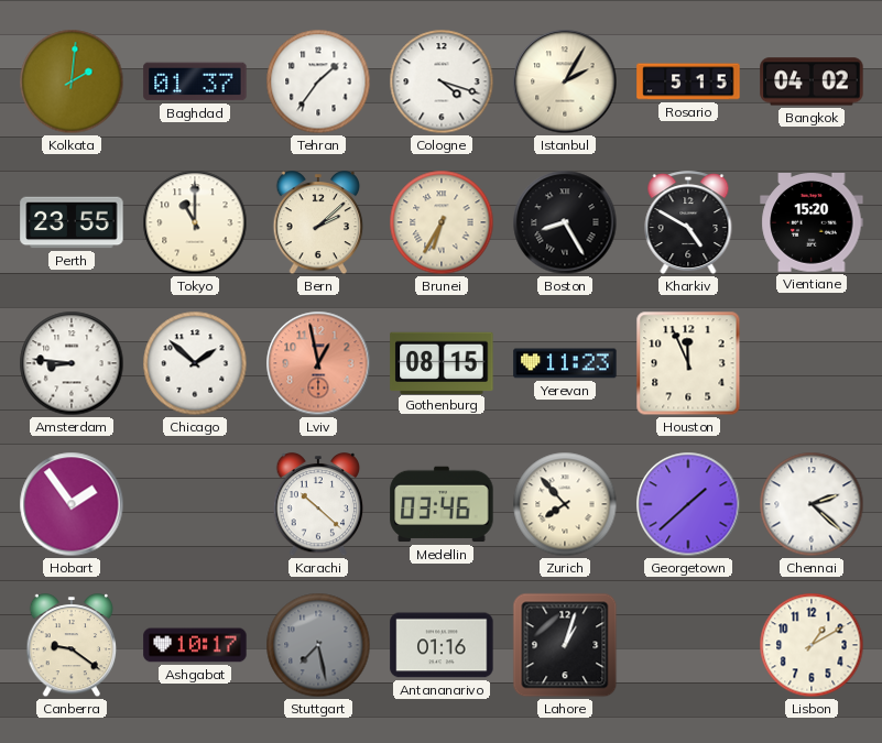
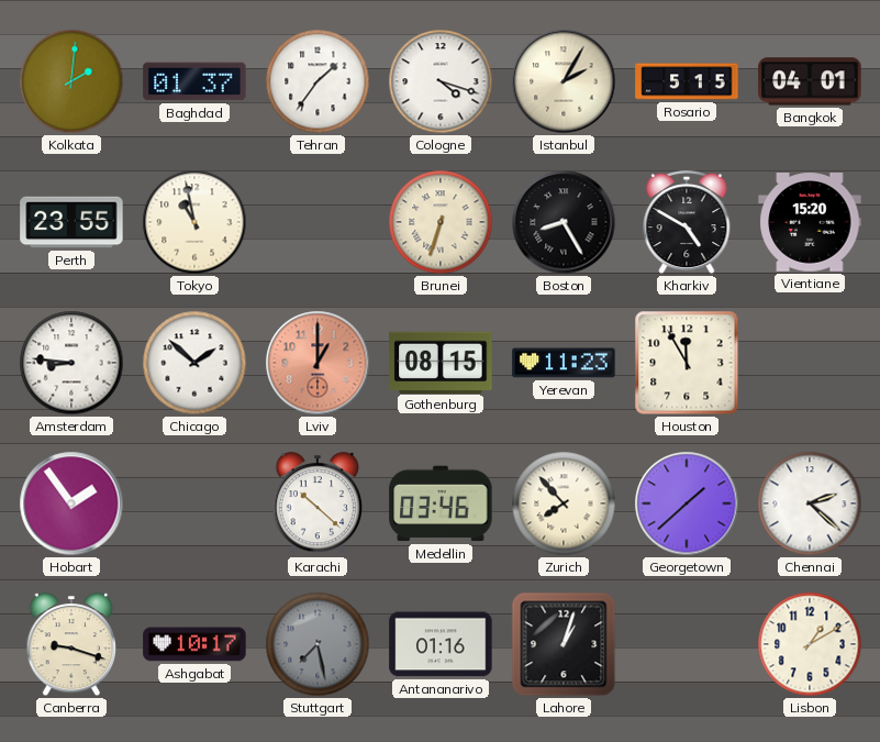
Bangkok: 04:02 -> 04:01
Tokyo: 11:00 -> 10:58
Bern: 2:08 -> none
Brunei: 6:35 -> 6:33
Lviv: 12:58 -> 1:00
Houston: 11:56 -> 11:55
Canberra: 9:21 -> 9:18
